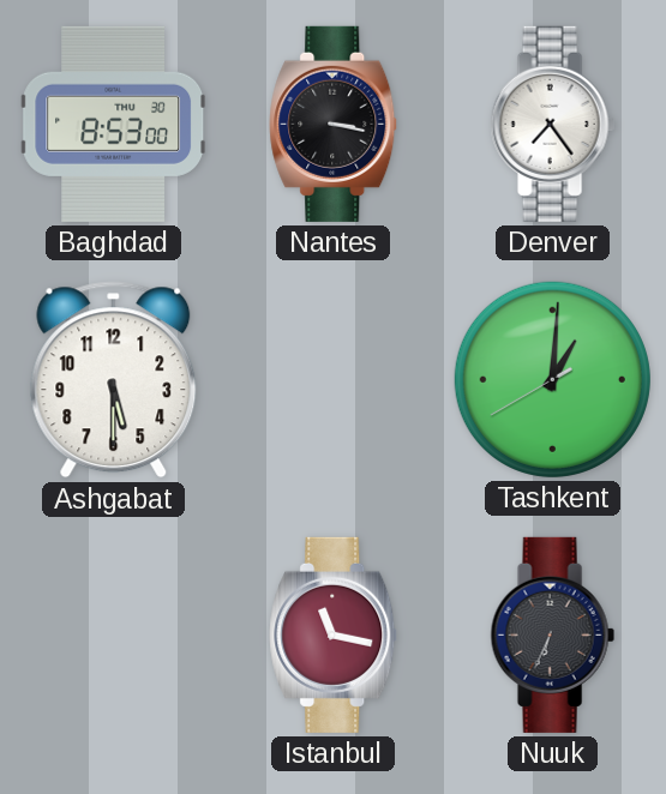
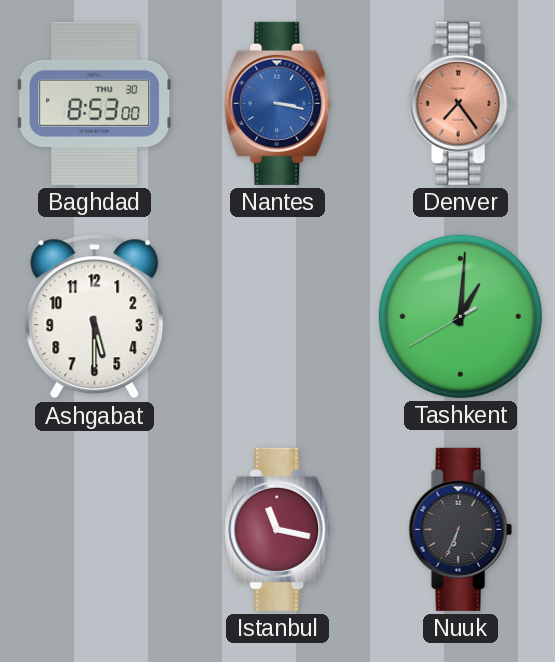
Nantes dial: black -> blue
Denver dial: white -> salmon
